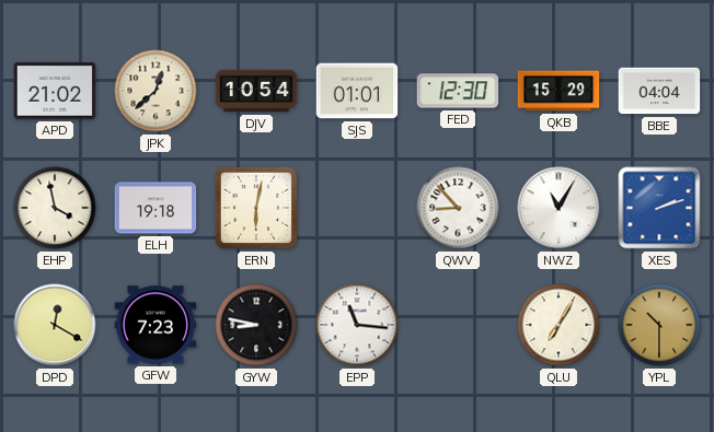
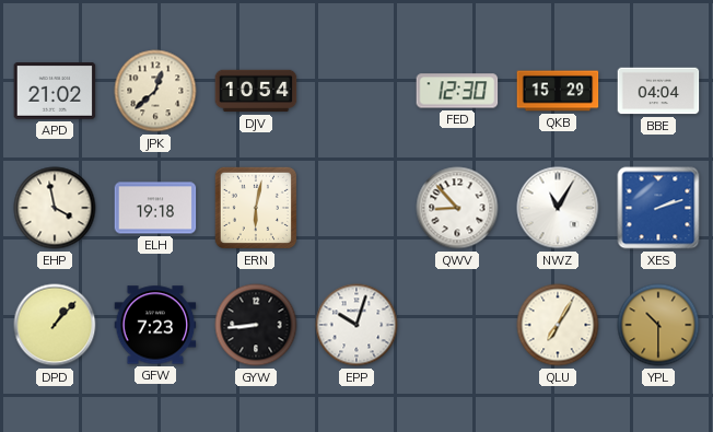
SJS: 01:01 -> none
DPD: 12:20 -> 1:07
GYW: 8:47 -> 8:44
EPP: 11:16 -> 10:03
